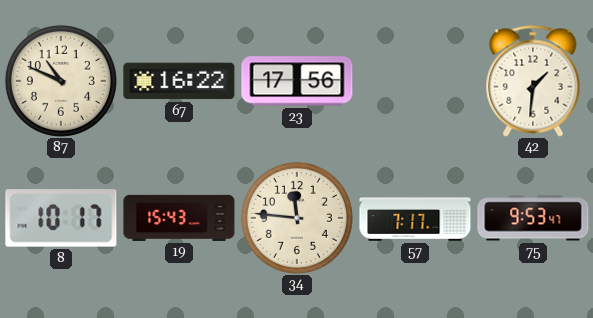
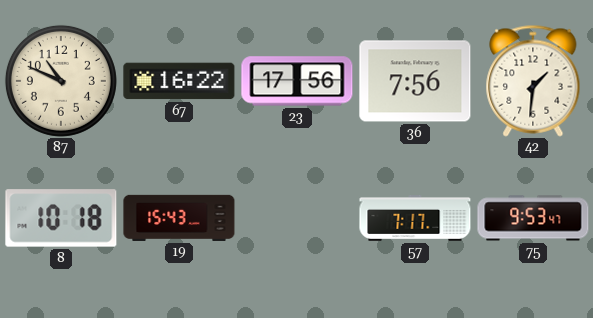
36: none -> 7:56
8: 10:17 -> 10:18
34: 11:46 -> none
